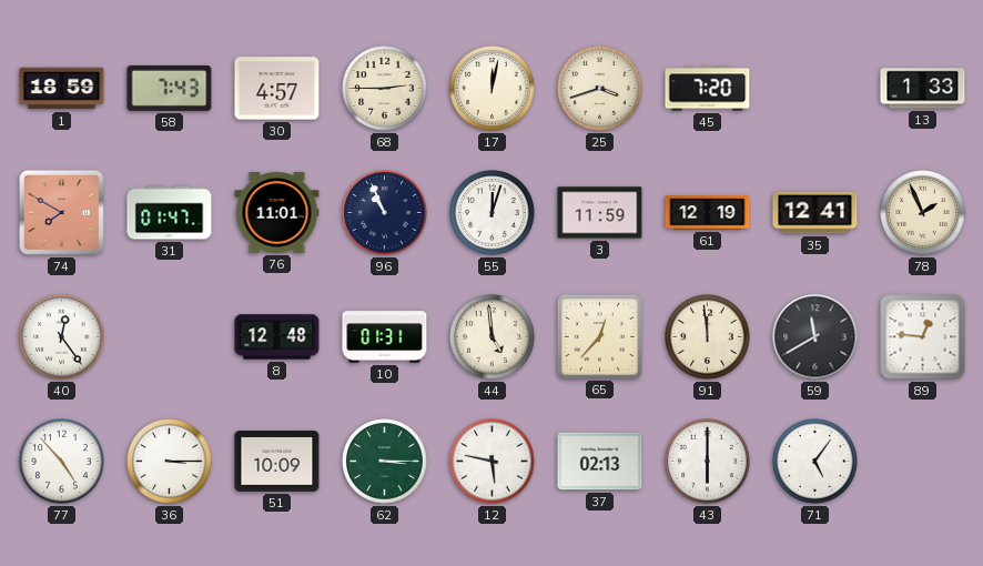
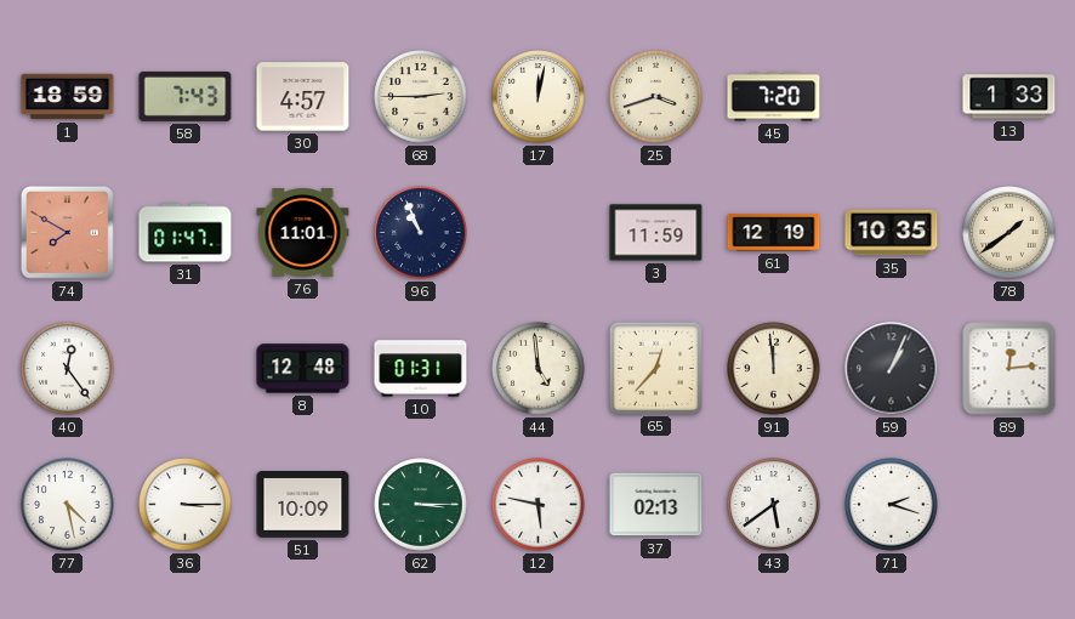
55: 12:03 -> none
35: 12:41 -> 10:35
78: 1:56 -> 1:39
59: 11:40 -> 1:04
89: 12:46 -> 12:14
77: 4:53 -> 4:28
43: 6:00 -> 5:39
71: 5:06 -> 2:18
